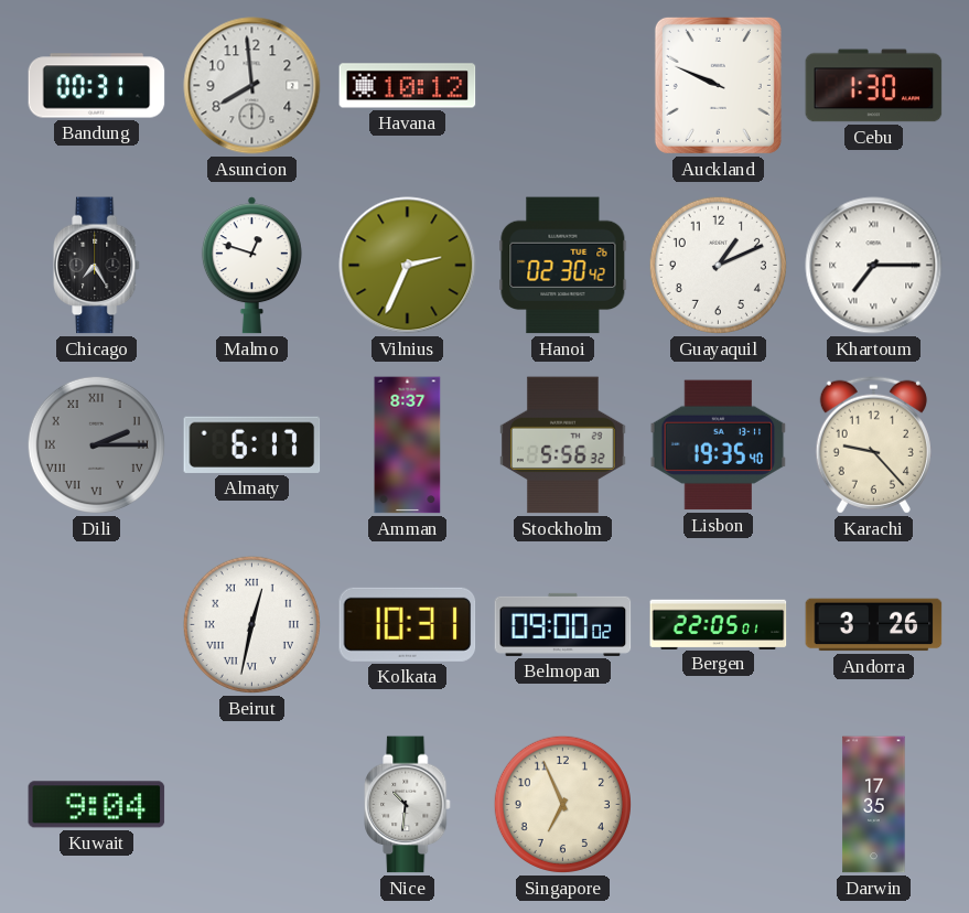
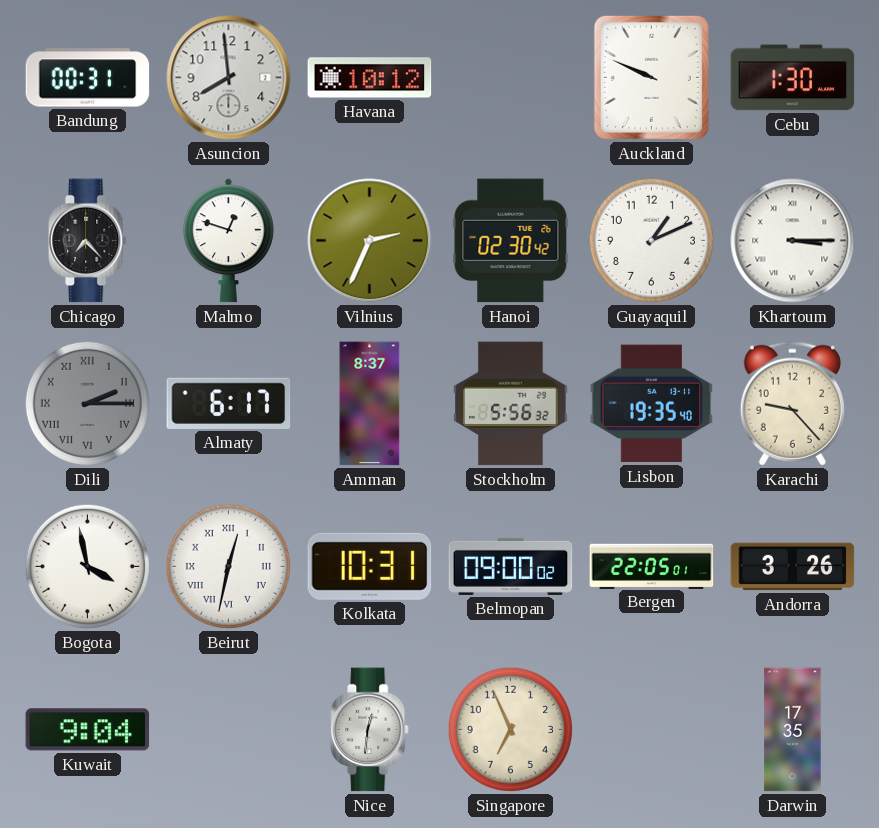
Chicago: 7:25 -> 7:23
Khartoum: 7:15 -> 3:15
Bogota: none -> 3:58
Nice: 10:31 -> 12:31
